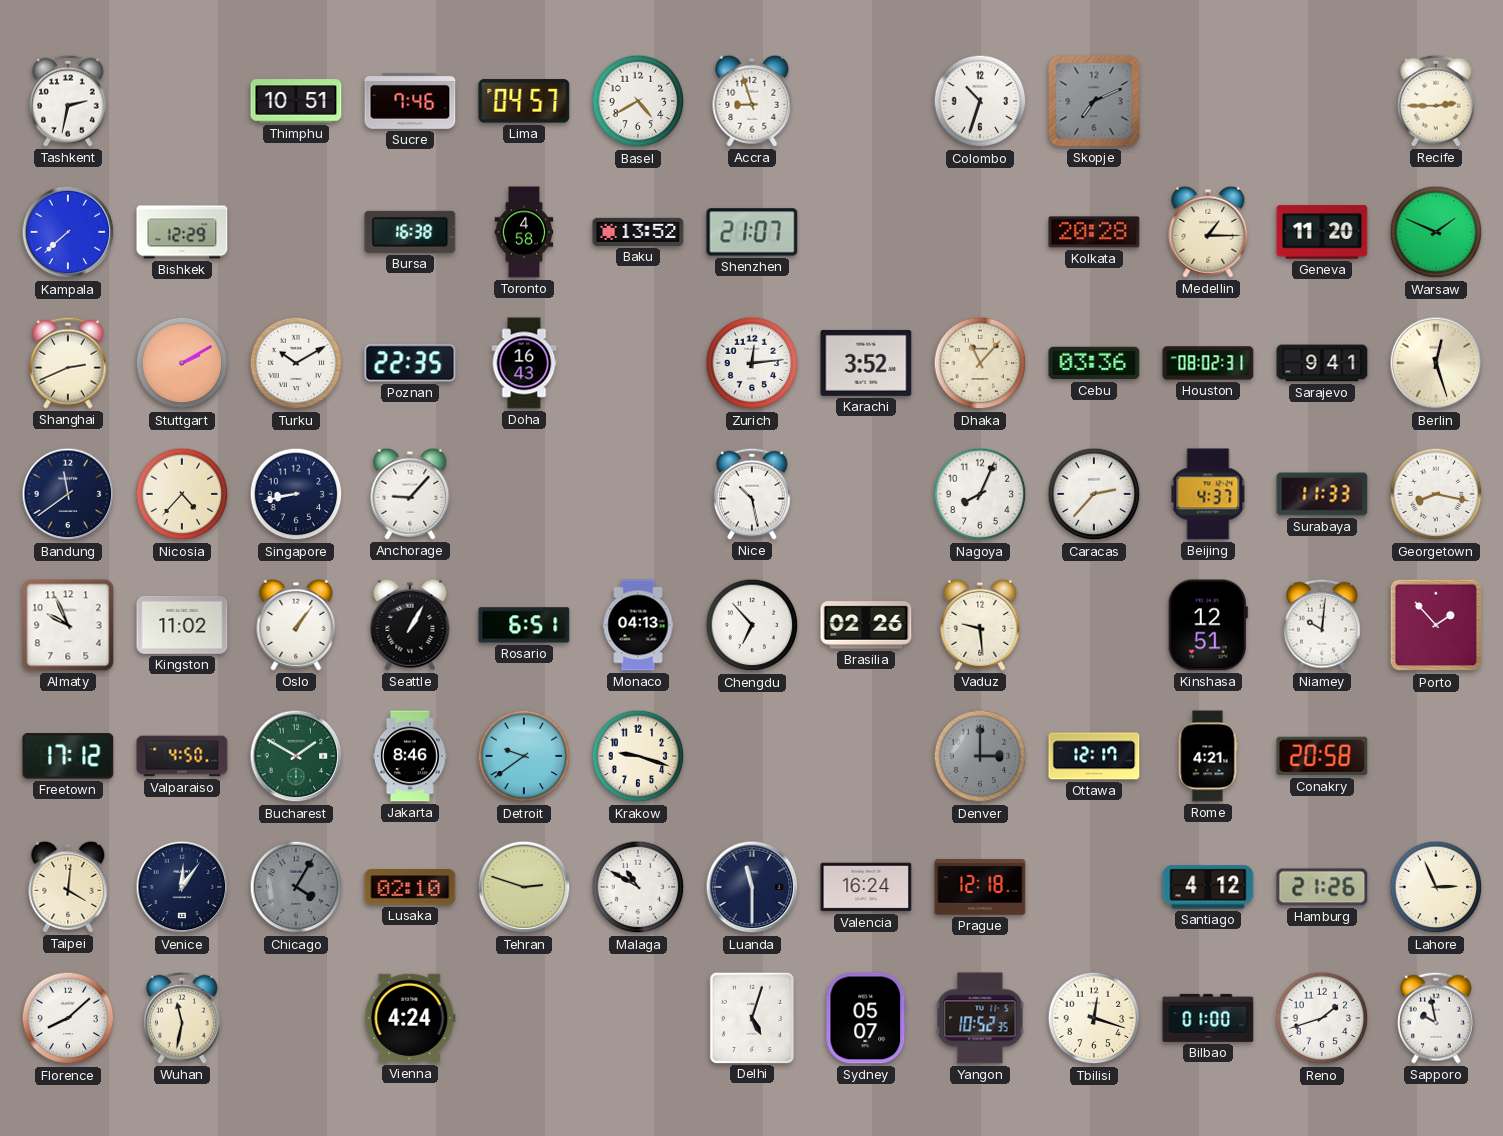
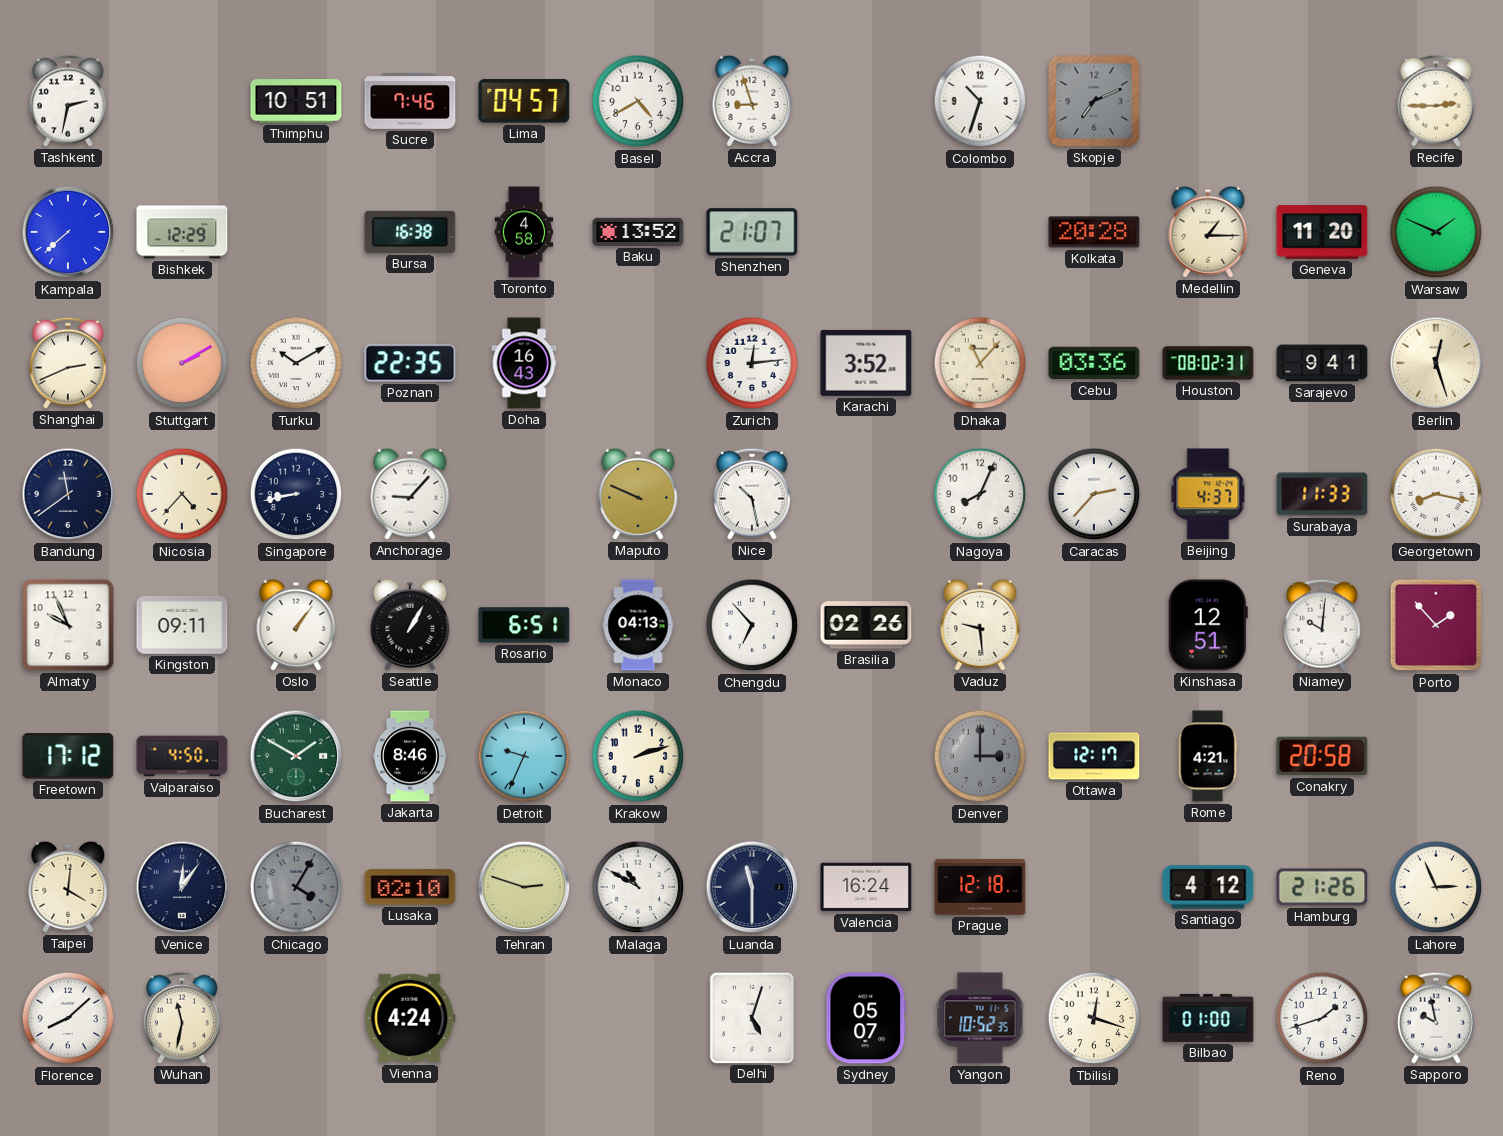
Maputo: none -> 9:49
Kingston: 11:02 -> 09:11
Detroit: 9:39 -> 9:34
Krakow: 9:18 -> 2:12
